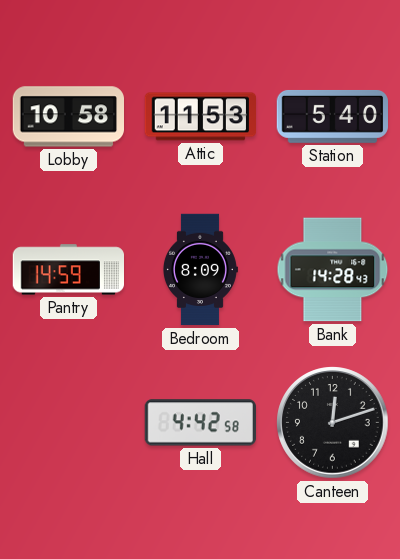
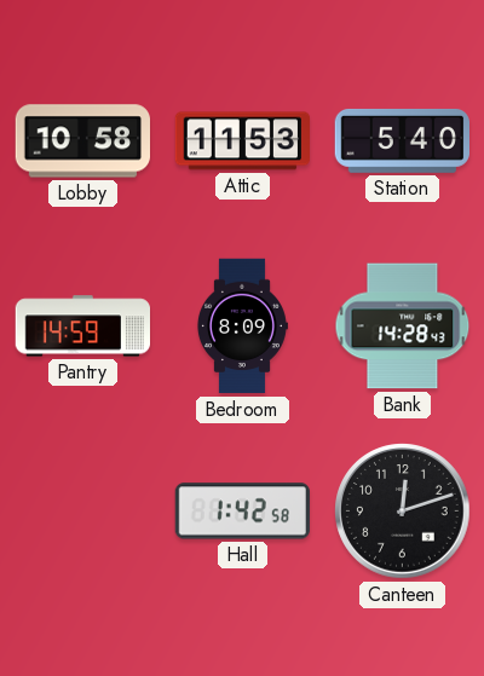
Hall: 4:42 -> 1:42
